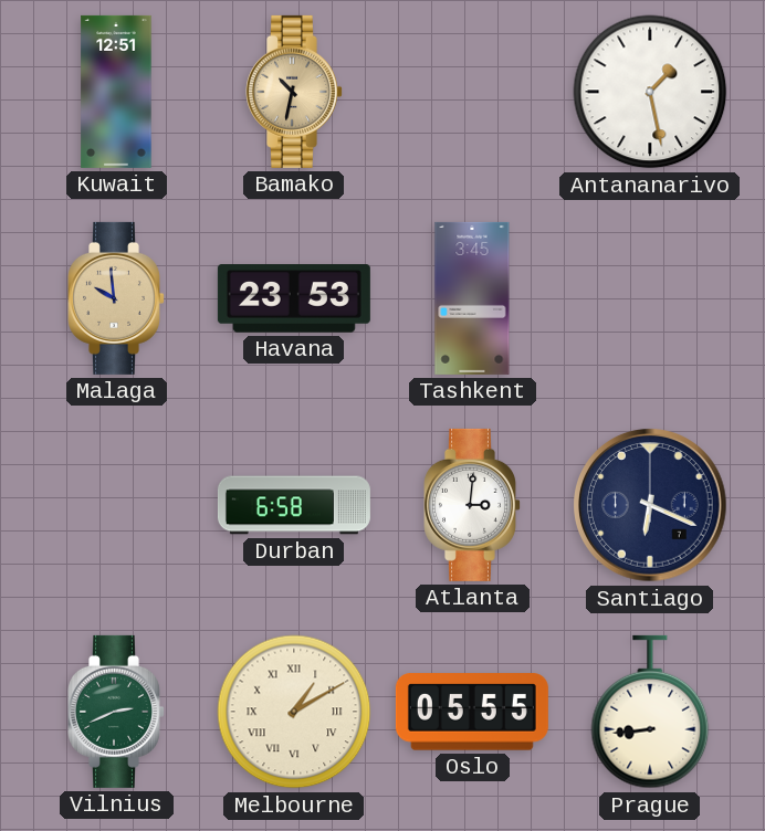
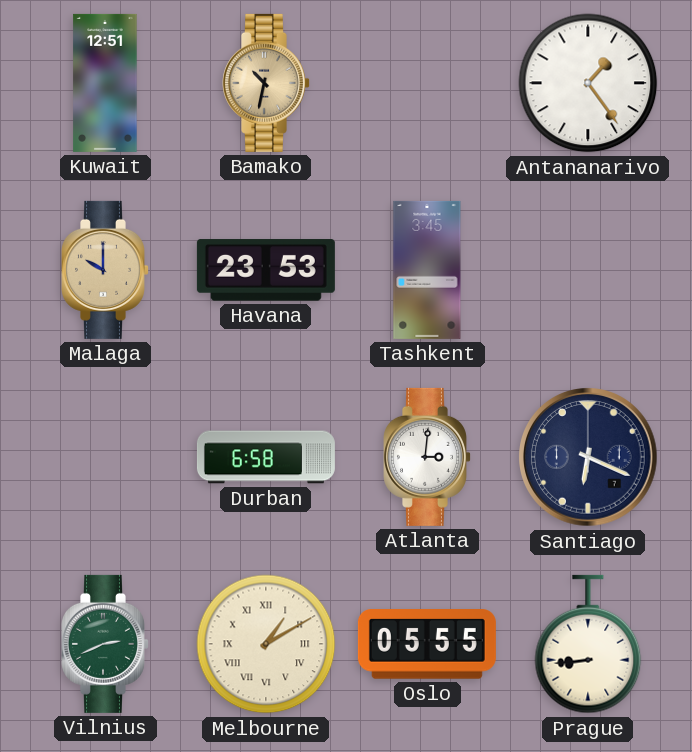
Antananarivo: 1:28 -> 1:24
Malaga: 9:59 -> 10:00
